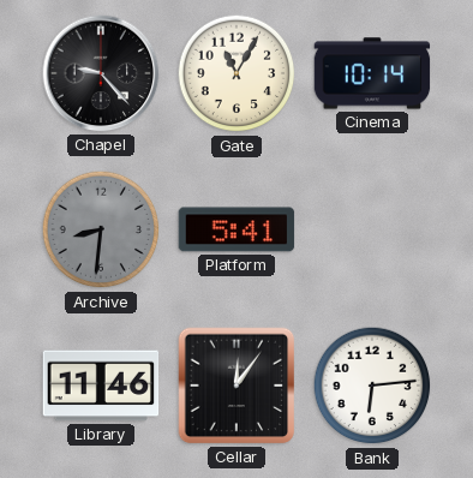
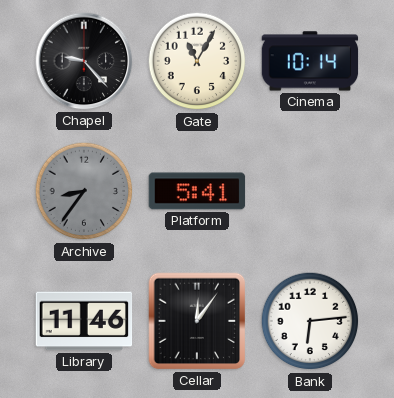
Archive: 8:31 -> 8:36
